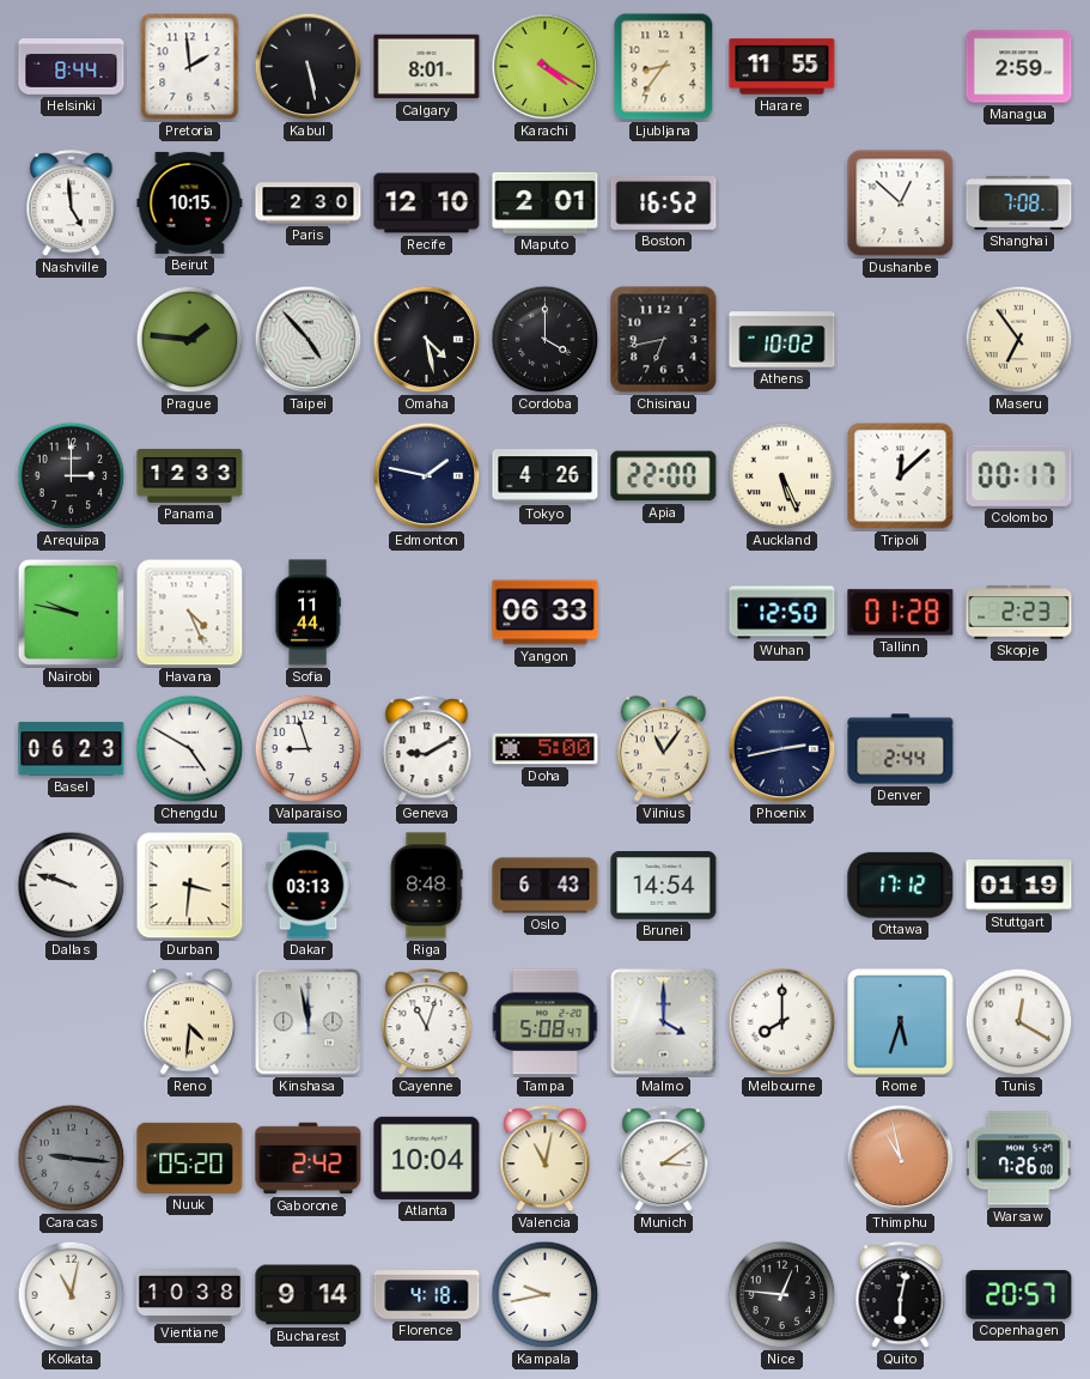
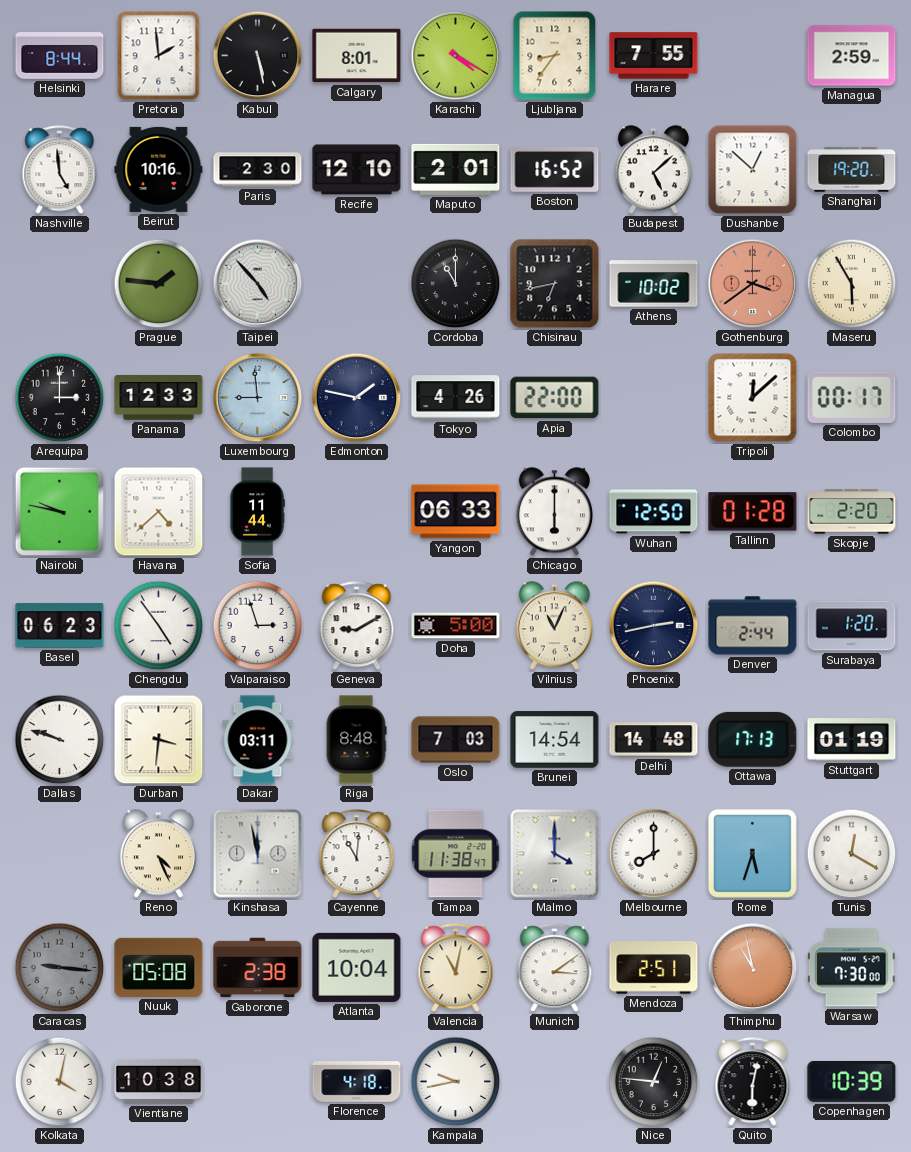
Harare: 11:55 -> 7:55
Beirut: 10:15 -> 10:16
Budapest: none -> 5:08
Shanghai: 7:08 -> 19:20
Omaha: 4:28 -> none
Cordoba: 4:00 -> 11:00
Gothenburg: none -> 3:39
Maseru: 6:54 -> 5:55
Luxembourg: none -> 8:59
Auckland: 5:26 -> none
Havana: 4:26 -> 4:38
Chicago: none -> 6:00
Skopje: 2:23 -> 2:20
Chengdu: 4:50 -> 4:54
Valparaiso: 8:57 -> 2:57
Vilnius: 11:06 -> 11:04
Surabaya: none -> 1:20
Dakar: 03:13 -> 03:11
Oslo: 6:43 -> 7:03
Delhi: none -> 14:48
Ottawa: 17:12 -> 17:13
Reno: 4:31 -> 4:26
Cayenne: 11:03 -> 11:01
Tampa: 5:08 -> 11:38
Nuuk: 05:20 -> 05:08
Gaborone: 2:42 -> 2:38
Mendoza: none -> 2:51
Warsaw: 7:26 -> 7:30
Kolkata: 11:02 -> 4:02
Bucharest: 9:14 -> none
Copenhagen: 20:57 -> 10:39
